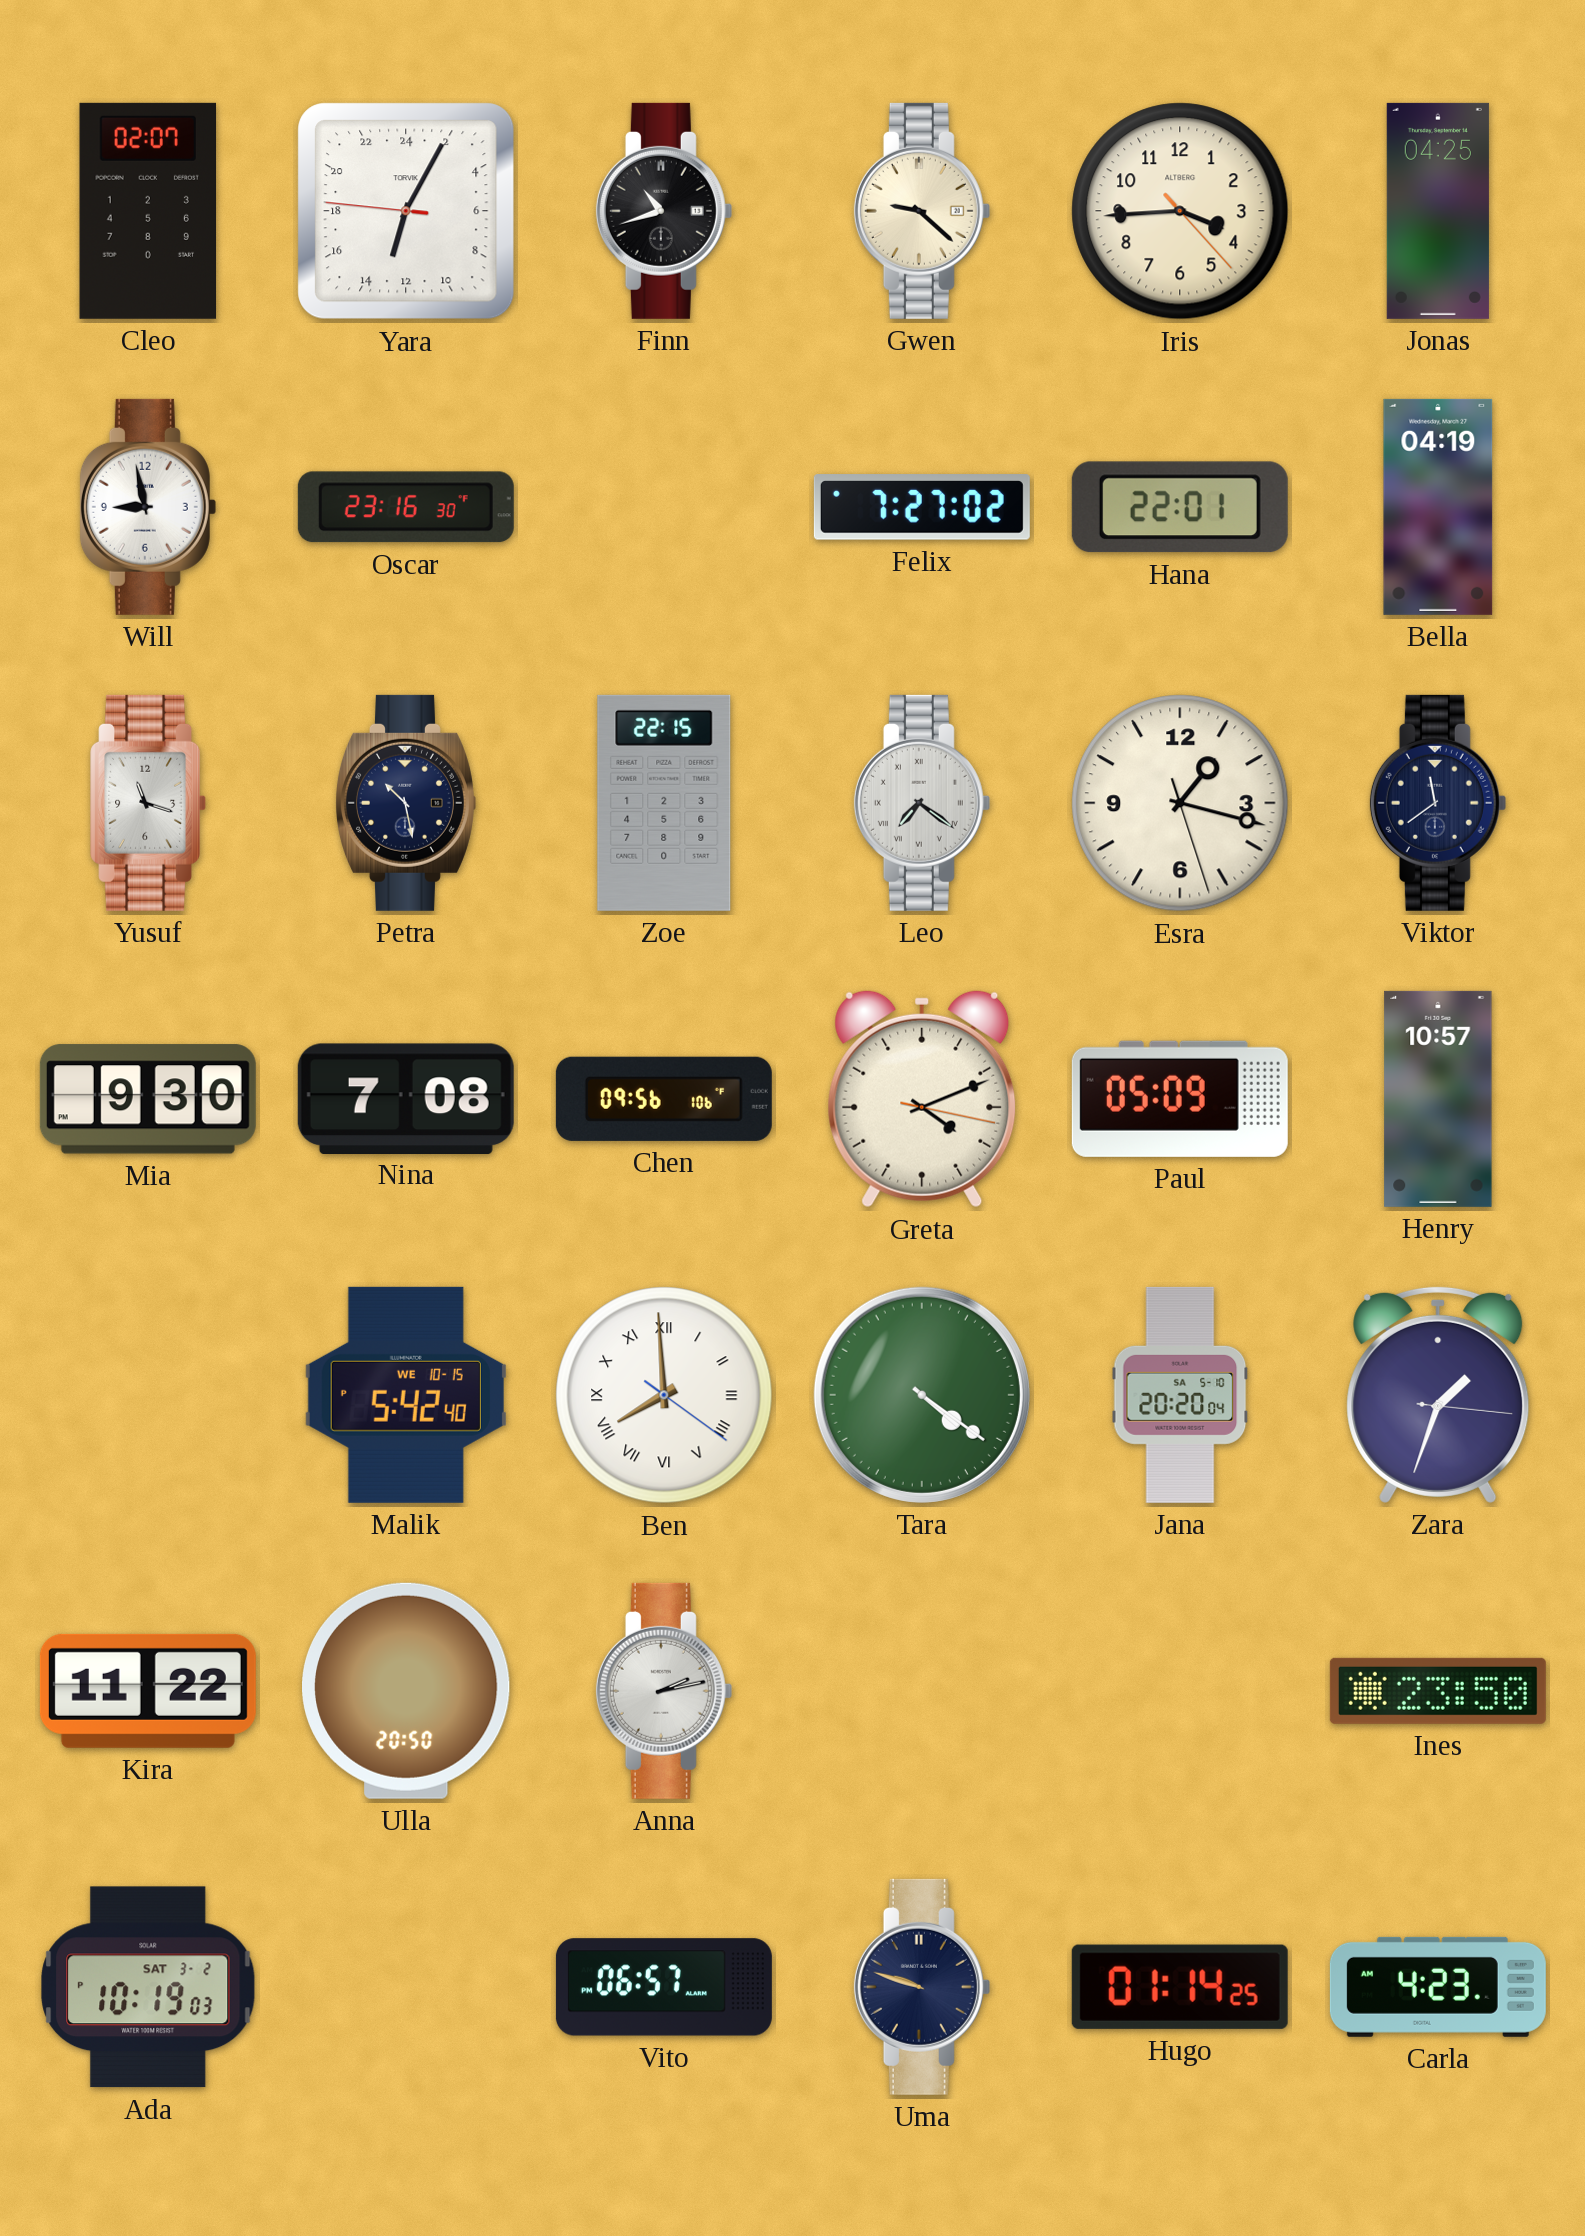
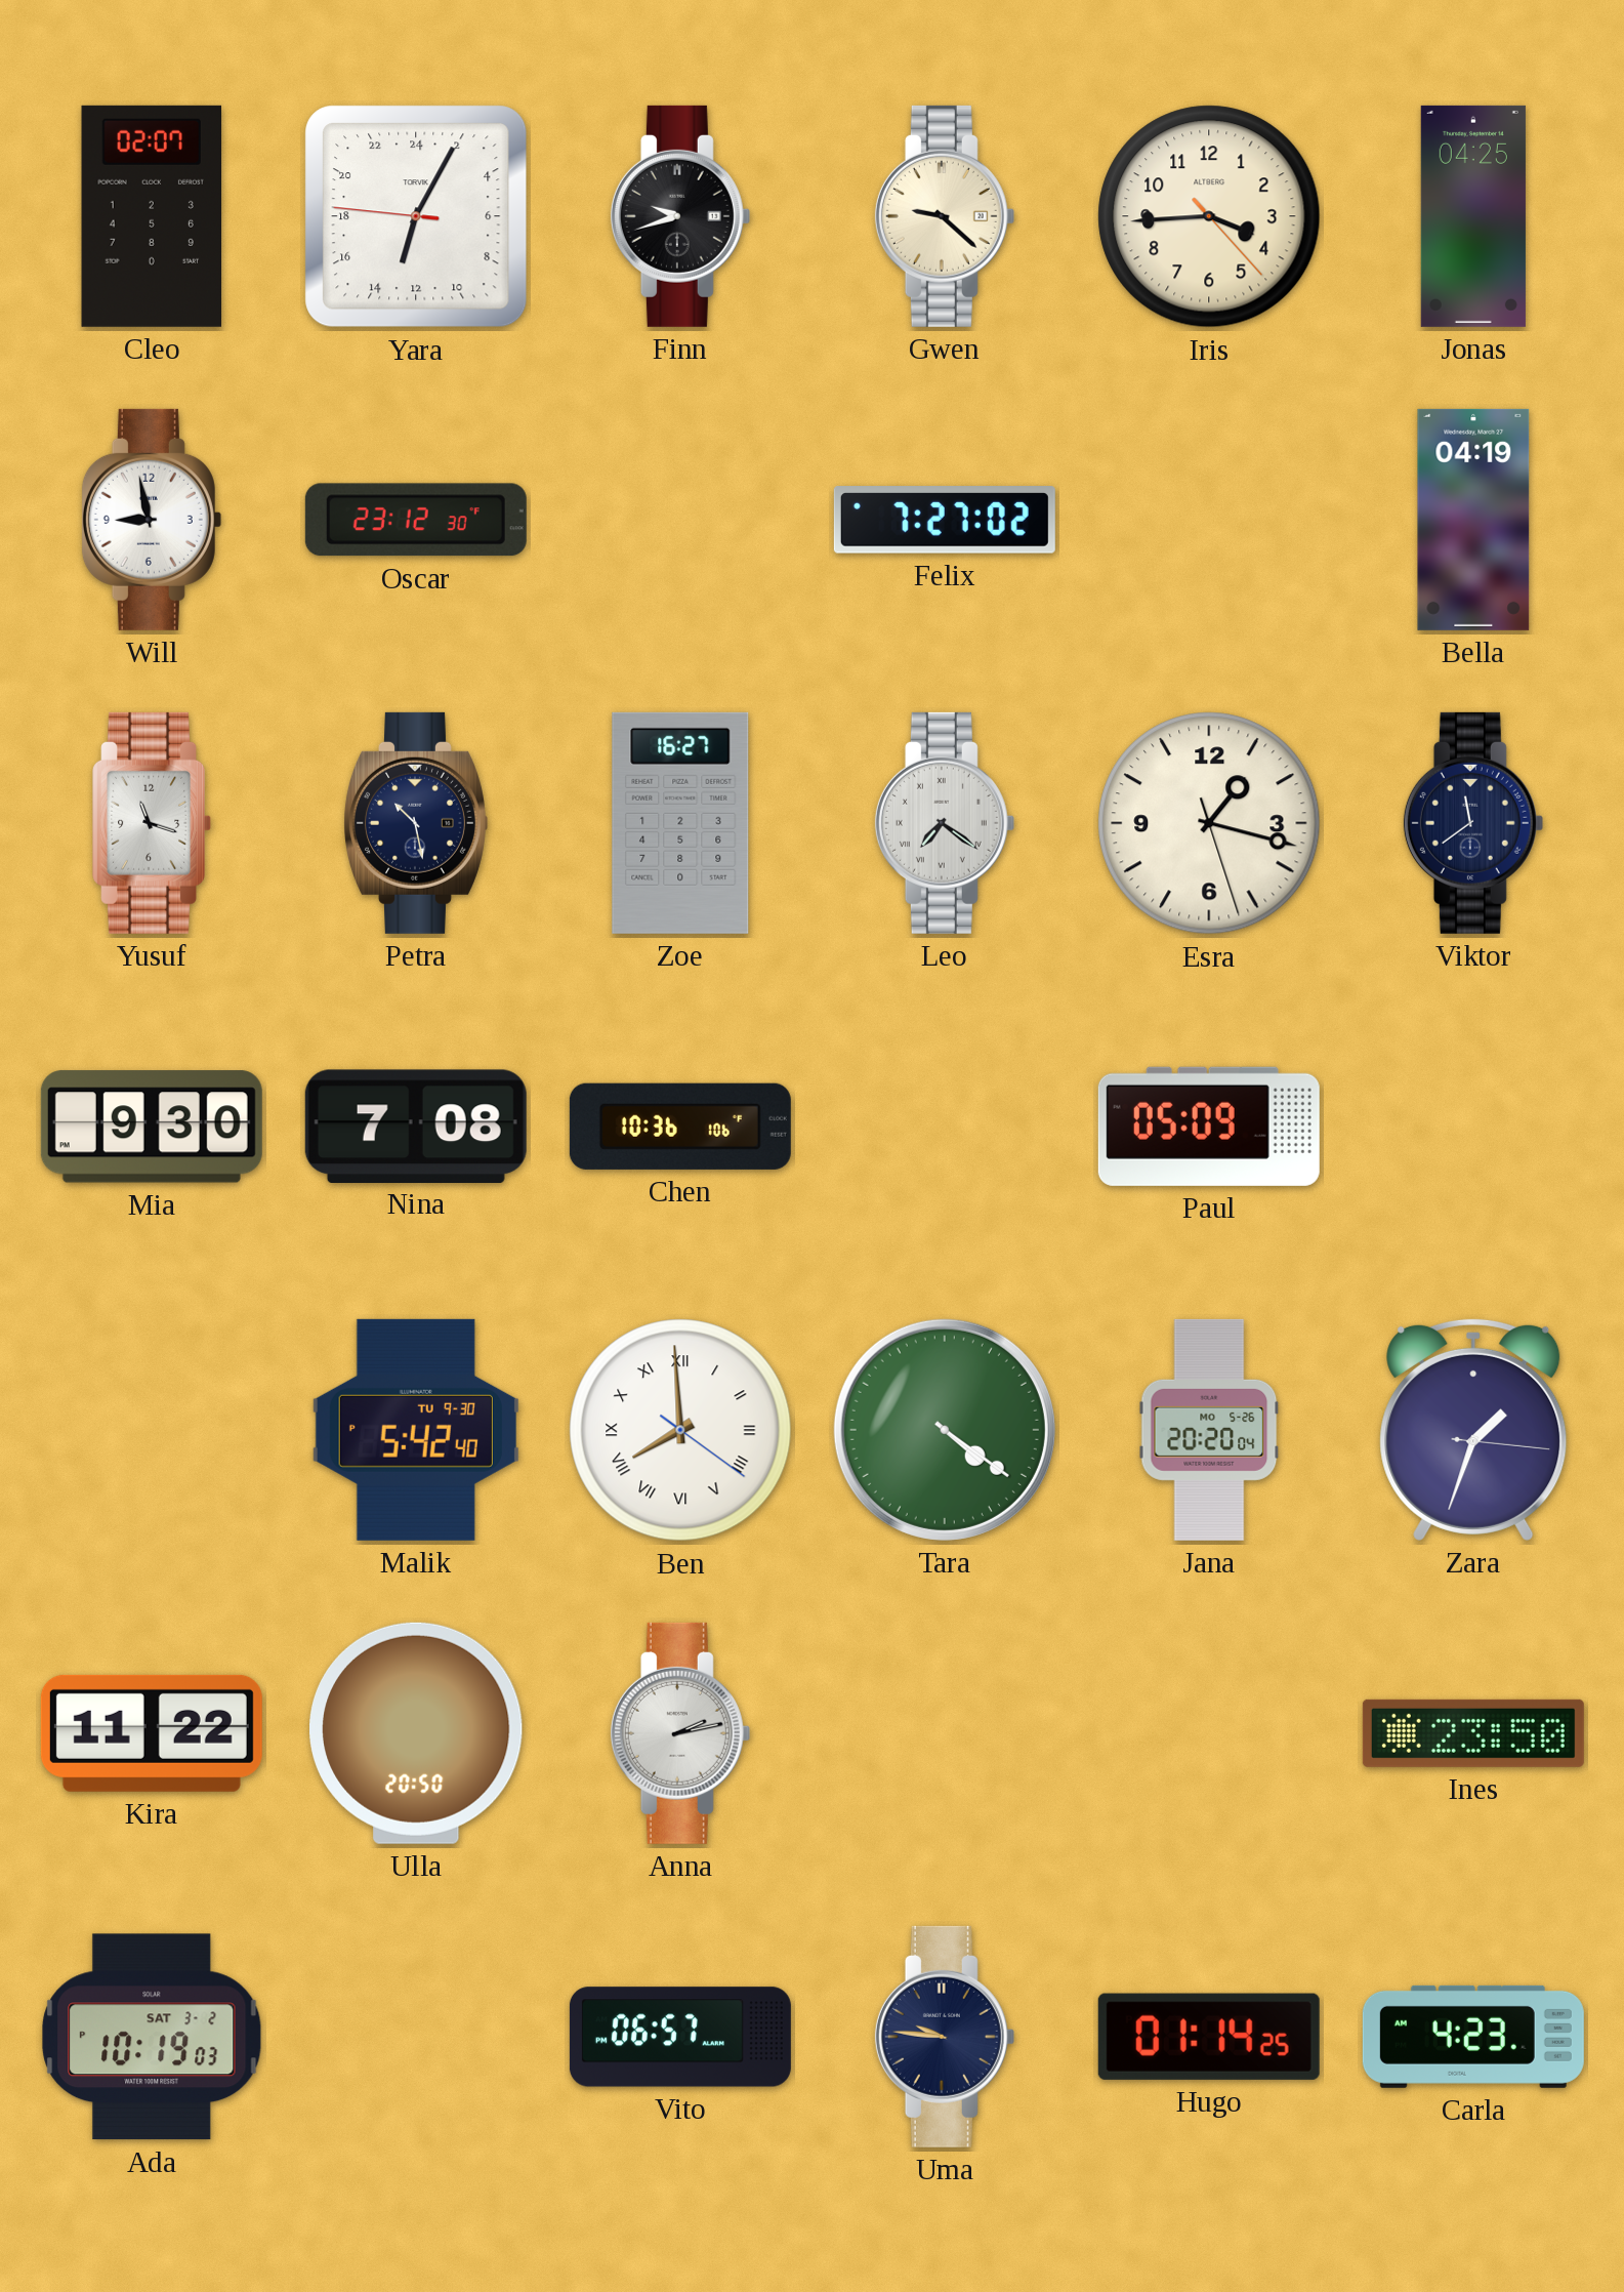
Finn: 10:42 -> 9:42
Oscar: 23:16 -> 23:12
Hana: 22:01 -> none
Zoe: 22:15 -> 16:27
Chen: 09:56 -> 10:36
Greta: 4:11 -> none
Henry: 10:57 -> none
Malik date: WE 10-15 -> TU 9-30
Jana date: SA 5-10 -> MO 5-26
Uma: 9:48 -> 9:46
